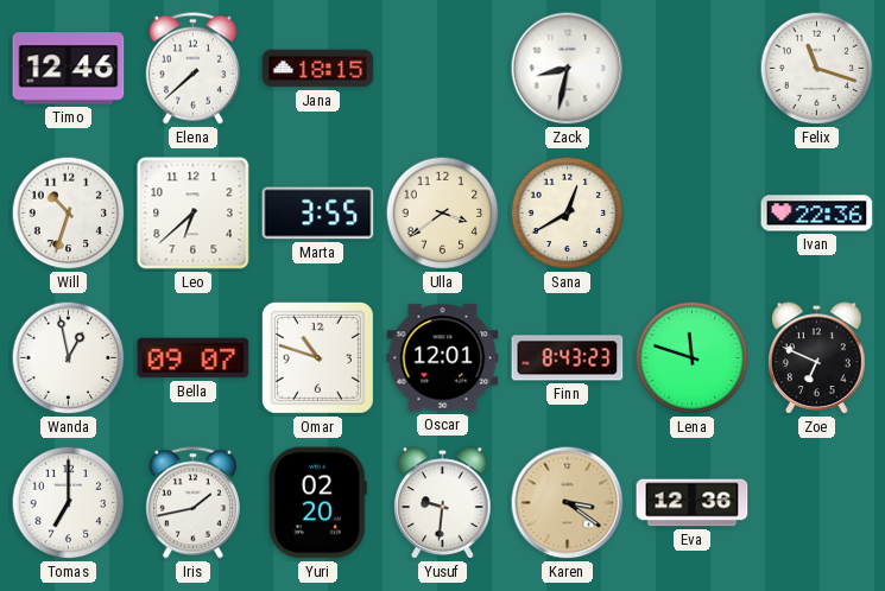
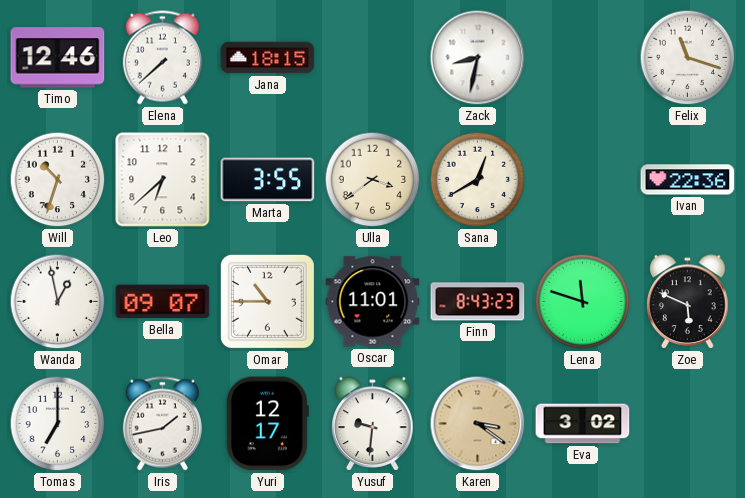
Omar: 10:48 -> 10:45
Oscar: 12:01 -> 11:01
Zoe: 6:49 -> 5:49
Yuri: 02:20 -> 12:17
Eva: 12:36 -> 3:02
